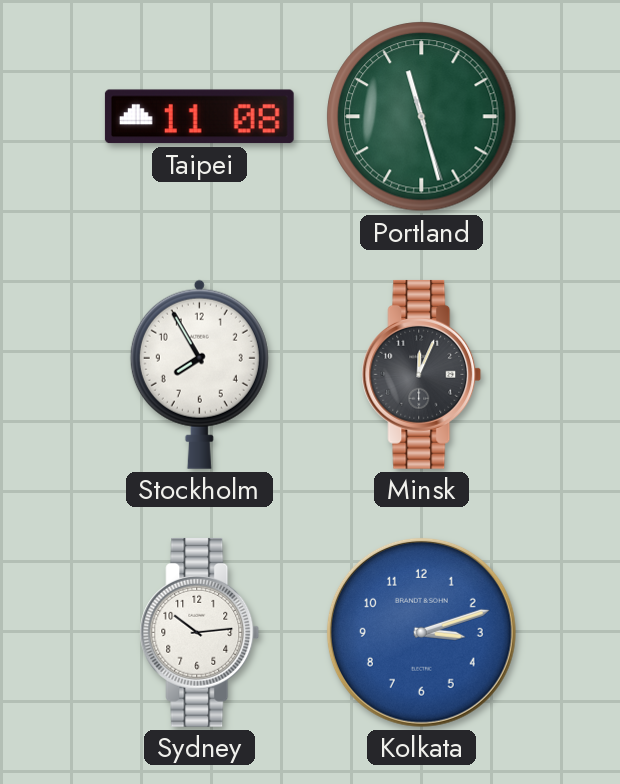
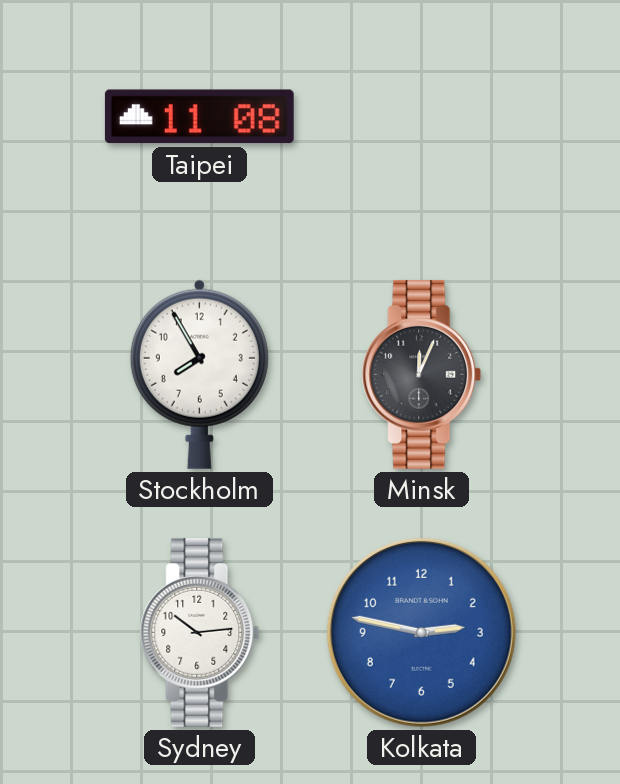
Portland: 11:27 -> none
Kolkata: 3:12 -> 2:47
